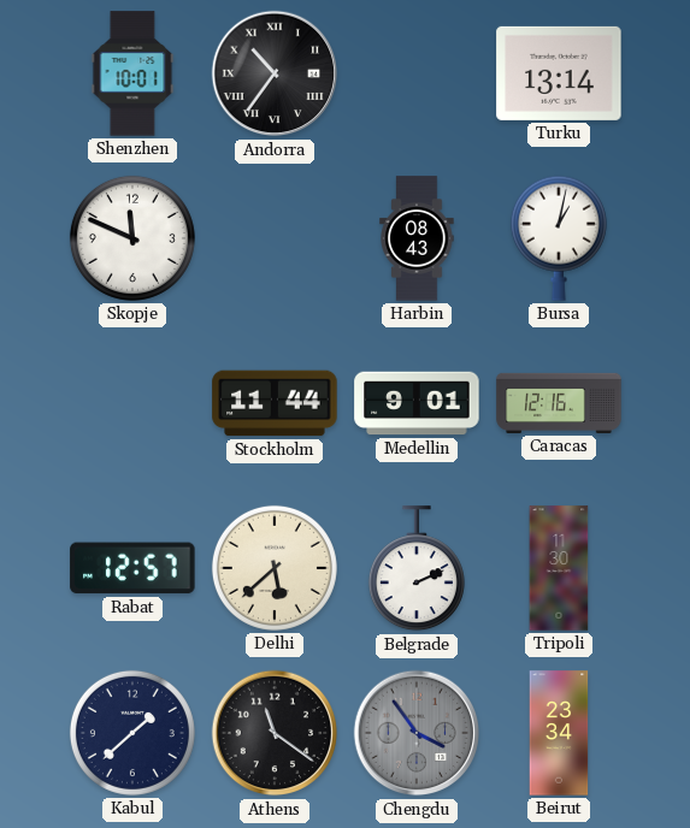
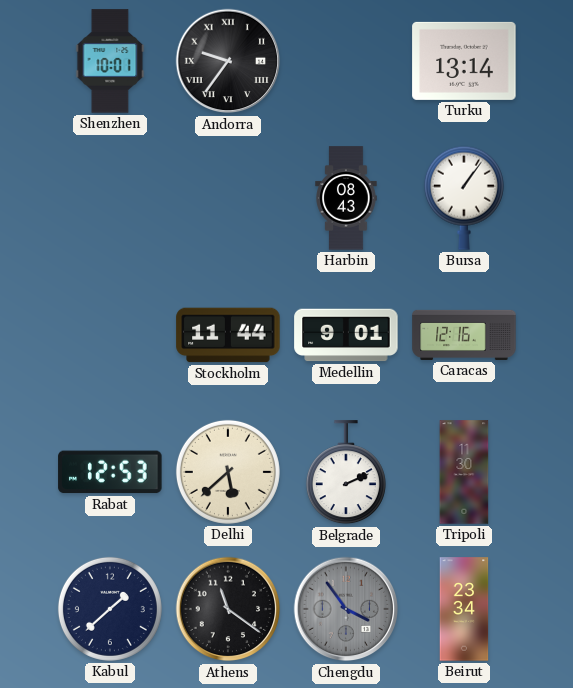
Andorra: 10:36 -> 9:36
Skopje: 11:49 -> none
Bursa: 1:02 -> 1:06
Rabat: 12:57 -> 12:53
